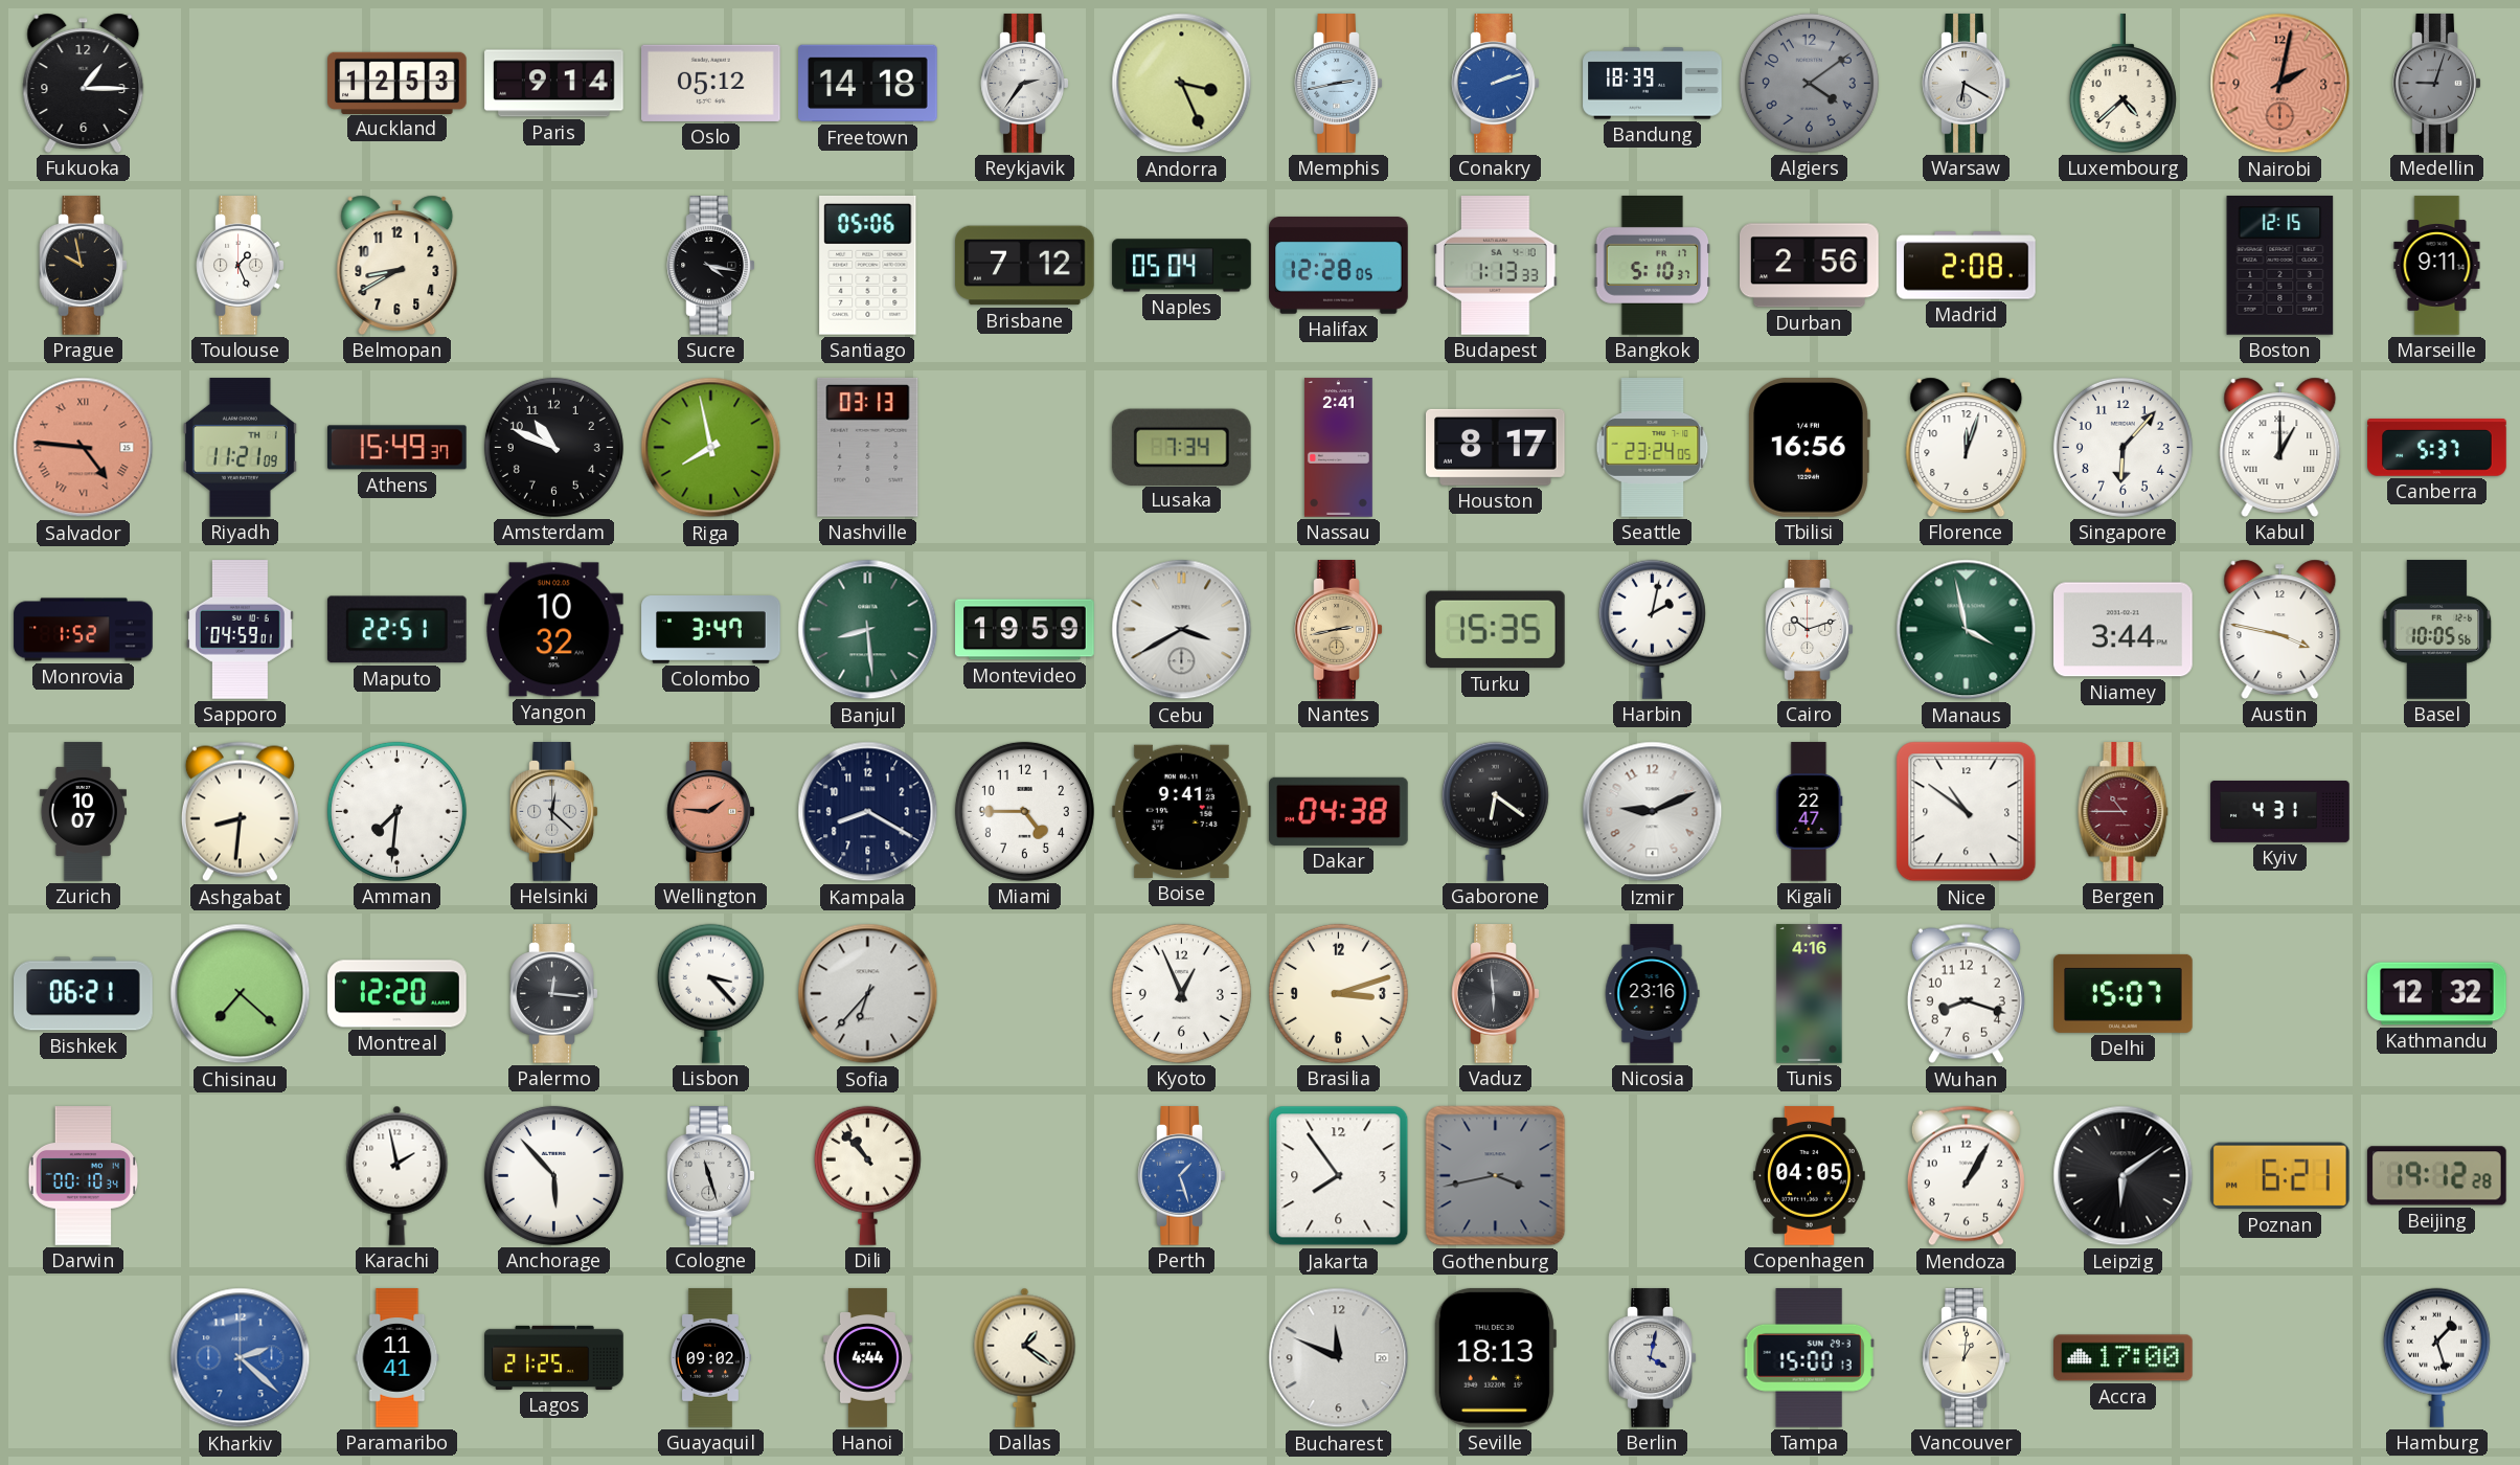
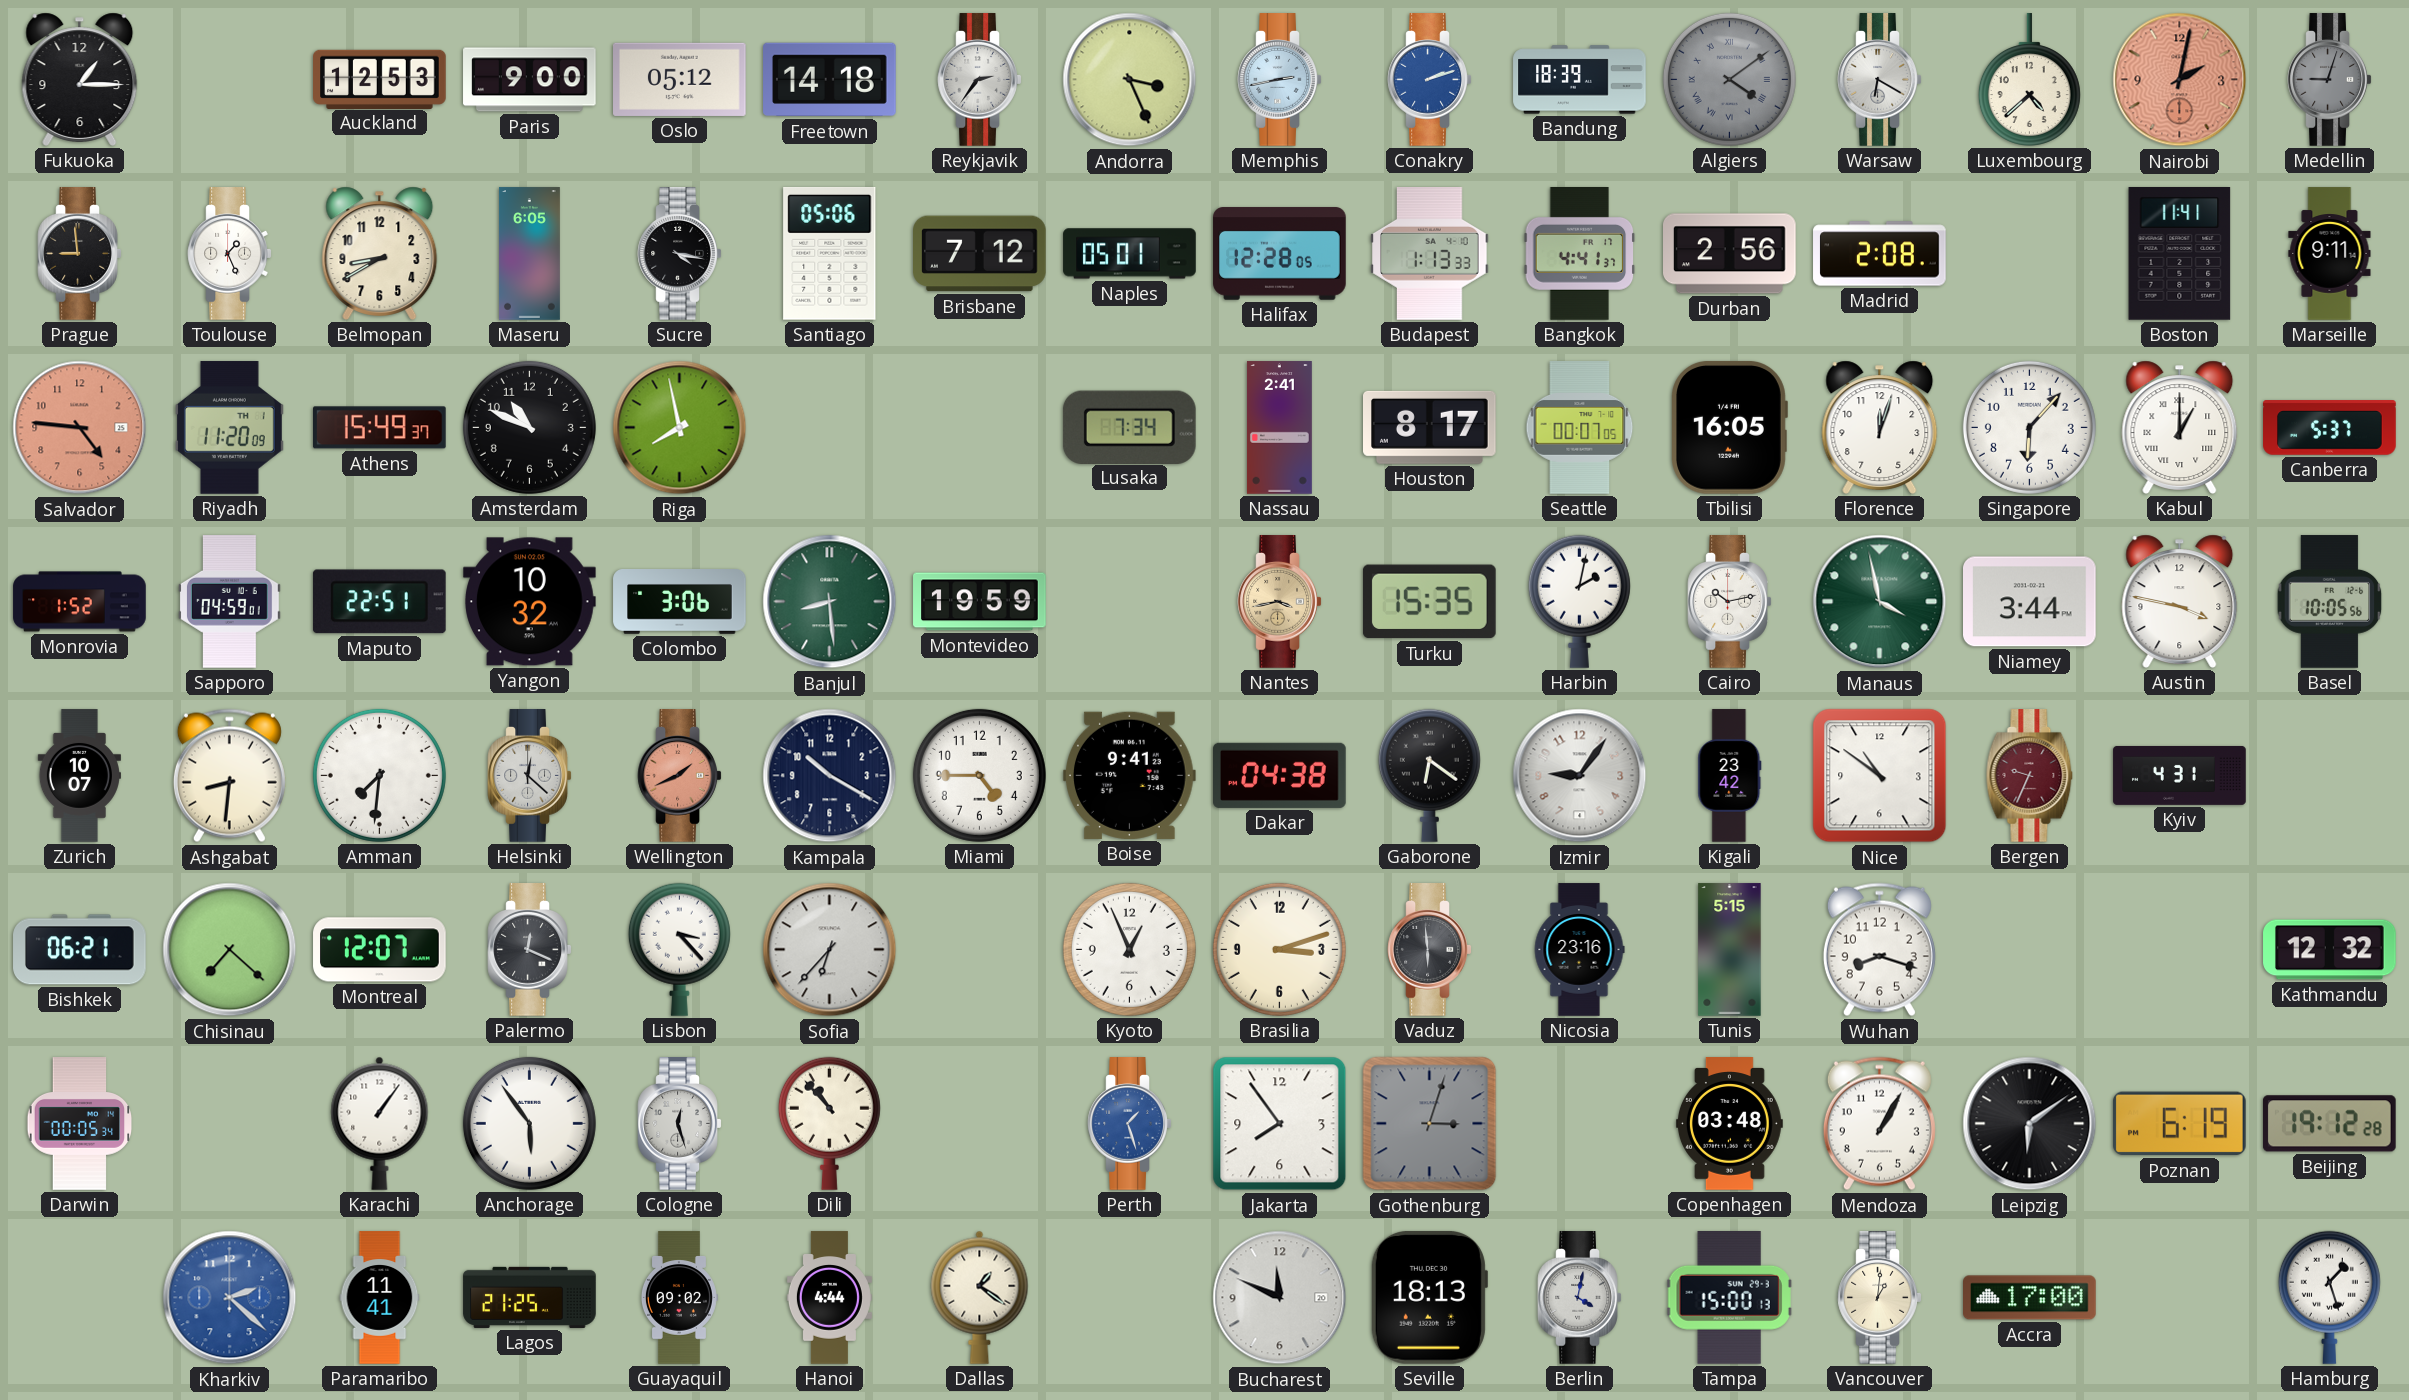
Paris: 9:14 -> 9:00
Algiers numerals: Arabic -> Roman
Prague: 9:58 -> 8:59
Maseru: none -> 6:05
Naples: 05:04 -> 05:01
Bangkok: 5:10 -> 4:41
Boston: 12:15 -> 11:41
Salvador numerals: Roman -> Arabic
Riyadh: 11:21 -> 11:20
Nashville: 03:13 -> none
Seattle: 23:24 -> 00:07
Tbilisi: 16:56 -> 16:05
Colombo: 3:47 -> 3:06
Cebu: 3:40 -> none
Nantes: 2:43 -> 3:43
Cairo: 10:12 -> 10:13
Wellington: 1:46 -> 1:41
Kampala: 8:20 -> 10:20
Izmir: 9:11 -> 9:06
Kigali: 22:47 -> 23:42
Bergen: 10:45 -> 9:34
Montreal: 12:20 -> 12:07
Palermo: 12:16 -> 12:19
Tunis: 4:16 -> 5:15
Delhi: 15:07 -> none
Darwin: 00:10 -> 00:05
Karachi: 1:58 -> 1:06
Anchorage: 5:53 -> 5:54
Cologne: 11:27 -> 12:27
Gothenburg: 3:43 -> 3:03
Copenhagen: 04:05 -> 03:48
Poznan: 6:21 -> 6:19
